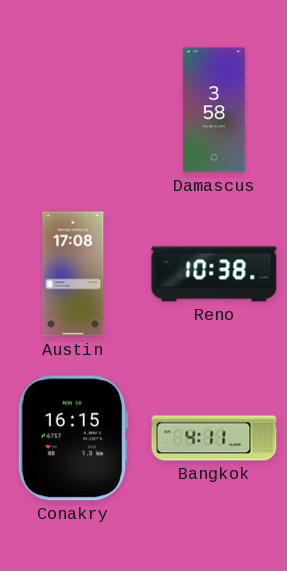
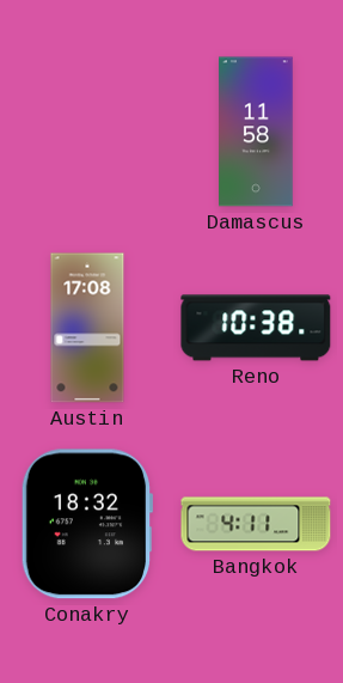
Damascus: 3:58 -> 11:58
Conakry: 16:15 -> 18:32
